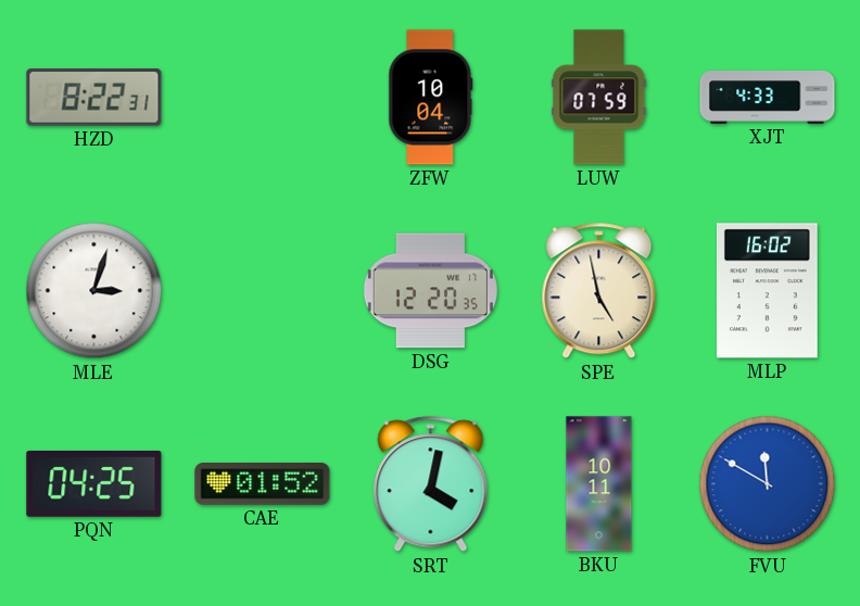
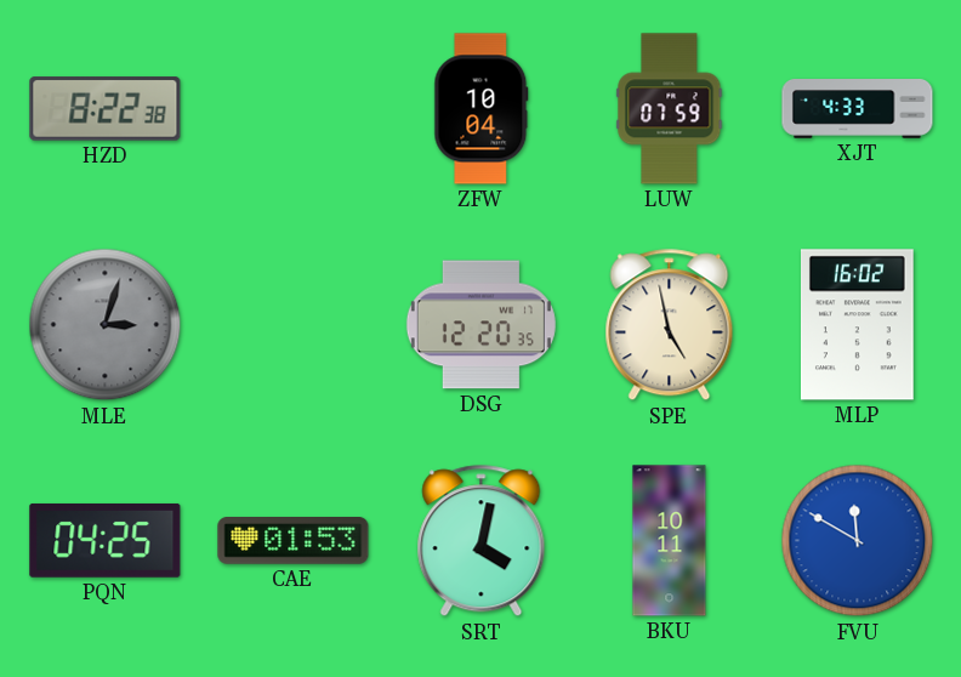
HZD: 8:22:31 -> 8:22:38
MLE dial: white -> grey
CAE: 01:52 -> 01:53
